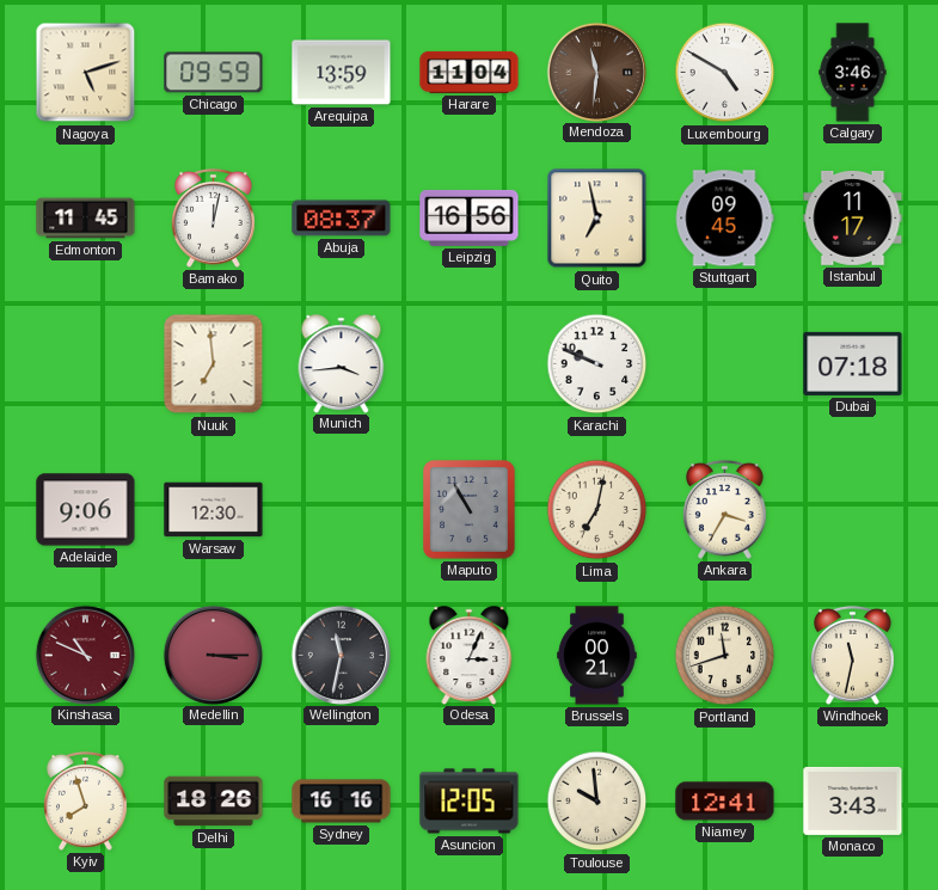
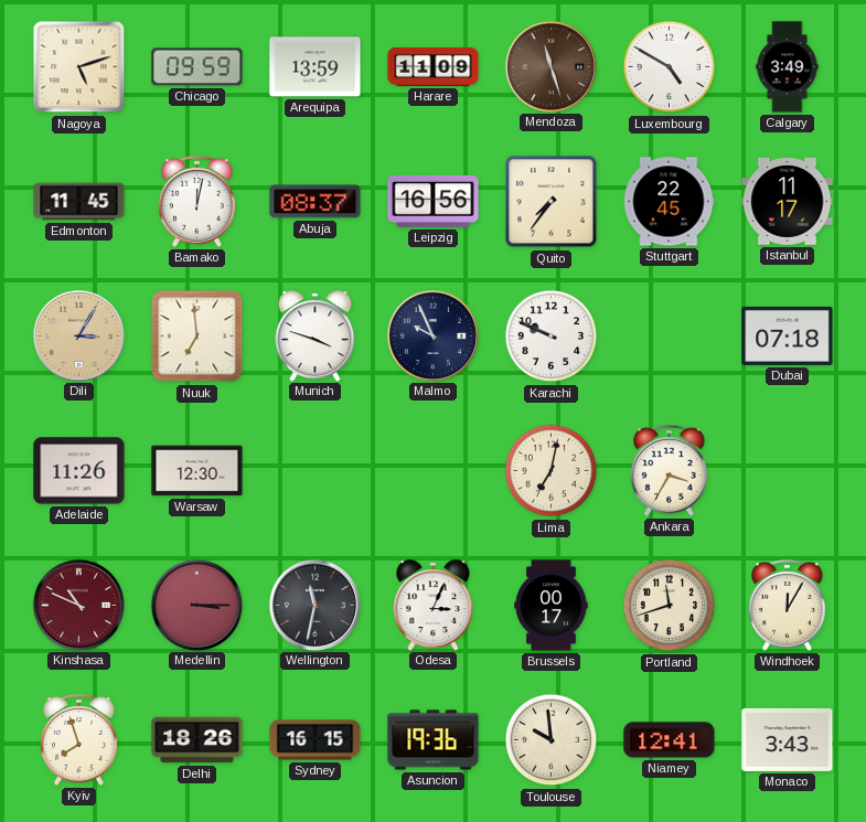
Harare: 11:04 -> 11:09
Mendoza: 11:31 -> 11:27
Calgary: 3:46 -> 3:49
Quito: 6:58 -> 7:36
Stuttgart: 09:45 -> 22:45
Dili: none -> 3:05
Munich: 3:44 -> 3:48
Malmo: none -> 9:56
Adelaide: 9:06 -> 11:26
Maputo: 10:55 -> none
Brussels: 00:21 -> 00:17
Windhoek: 11:32 -> 12:05
Sydney: 16:16 -> 16:15
Asuncion: 12:05 -> 19:36
